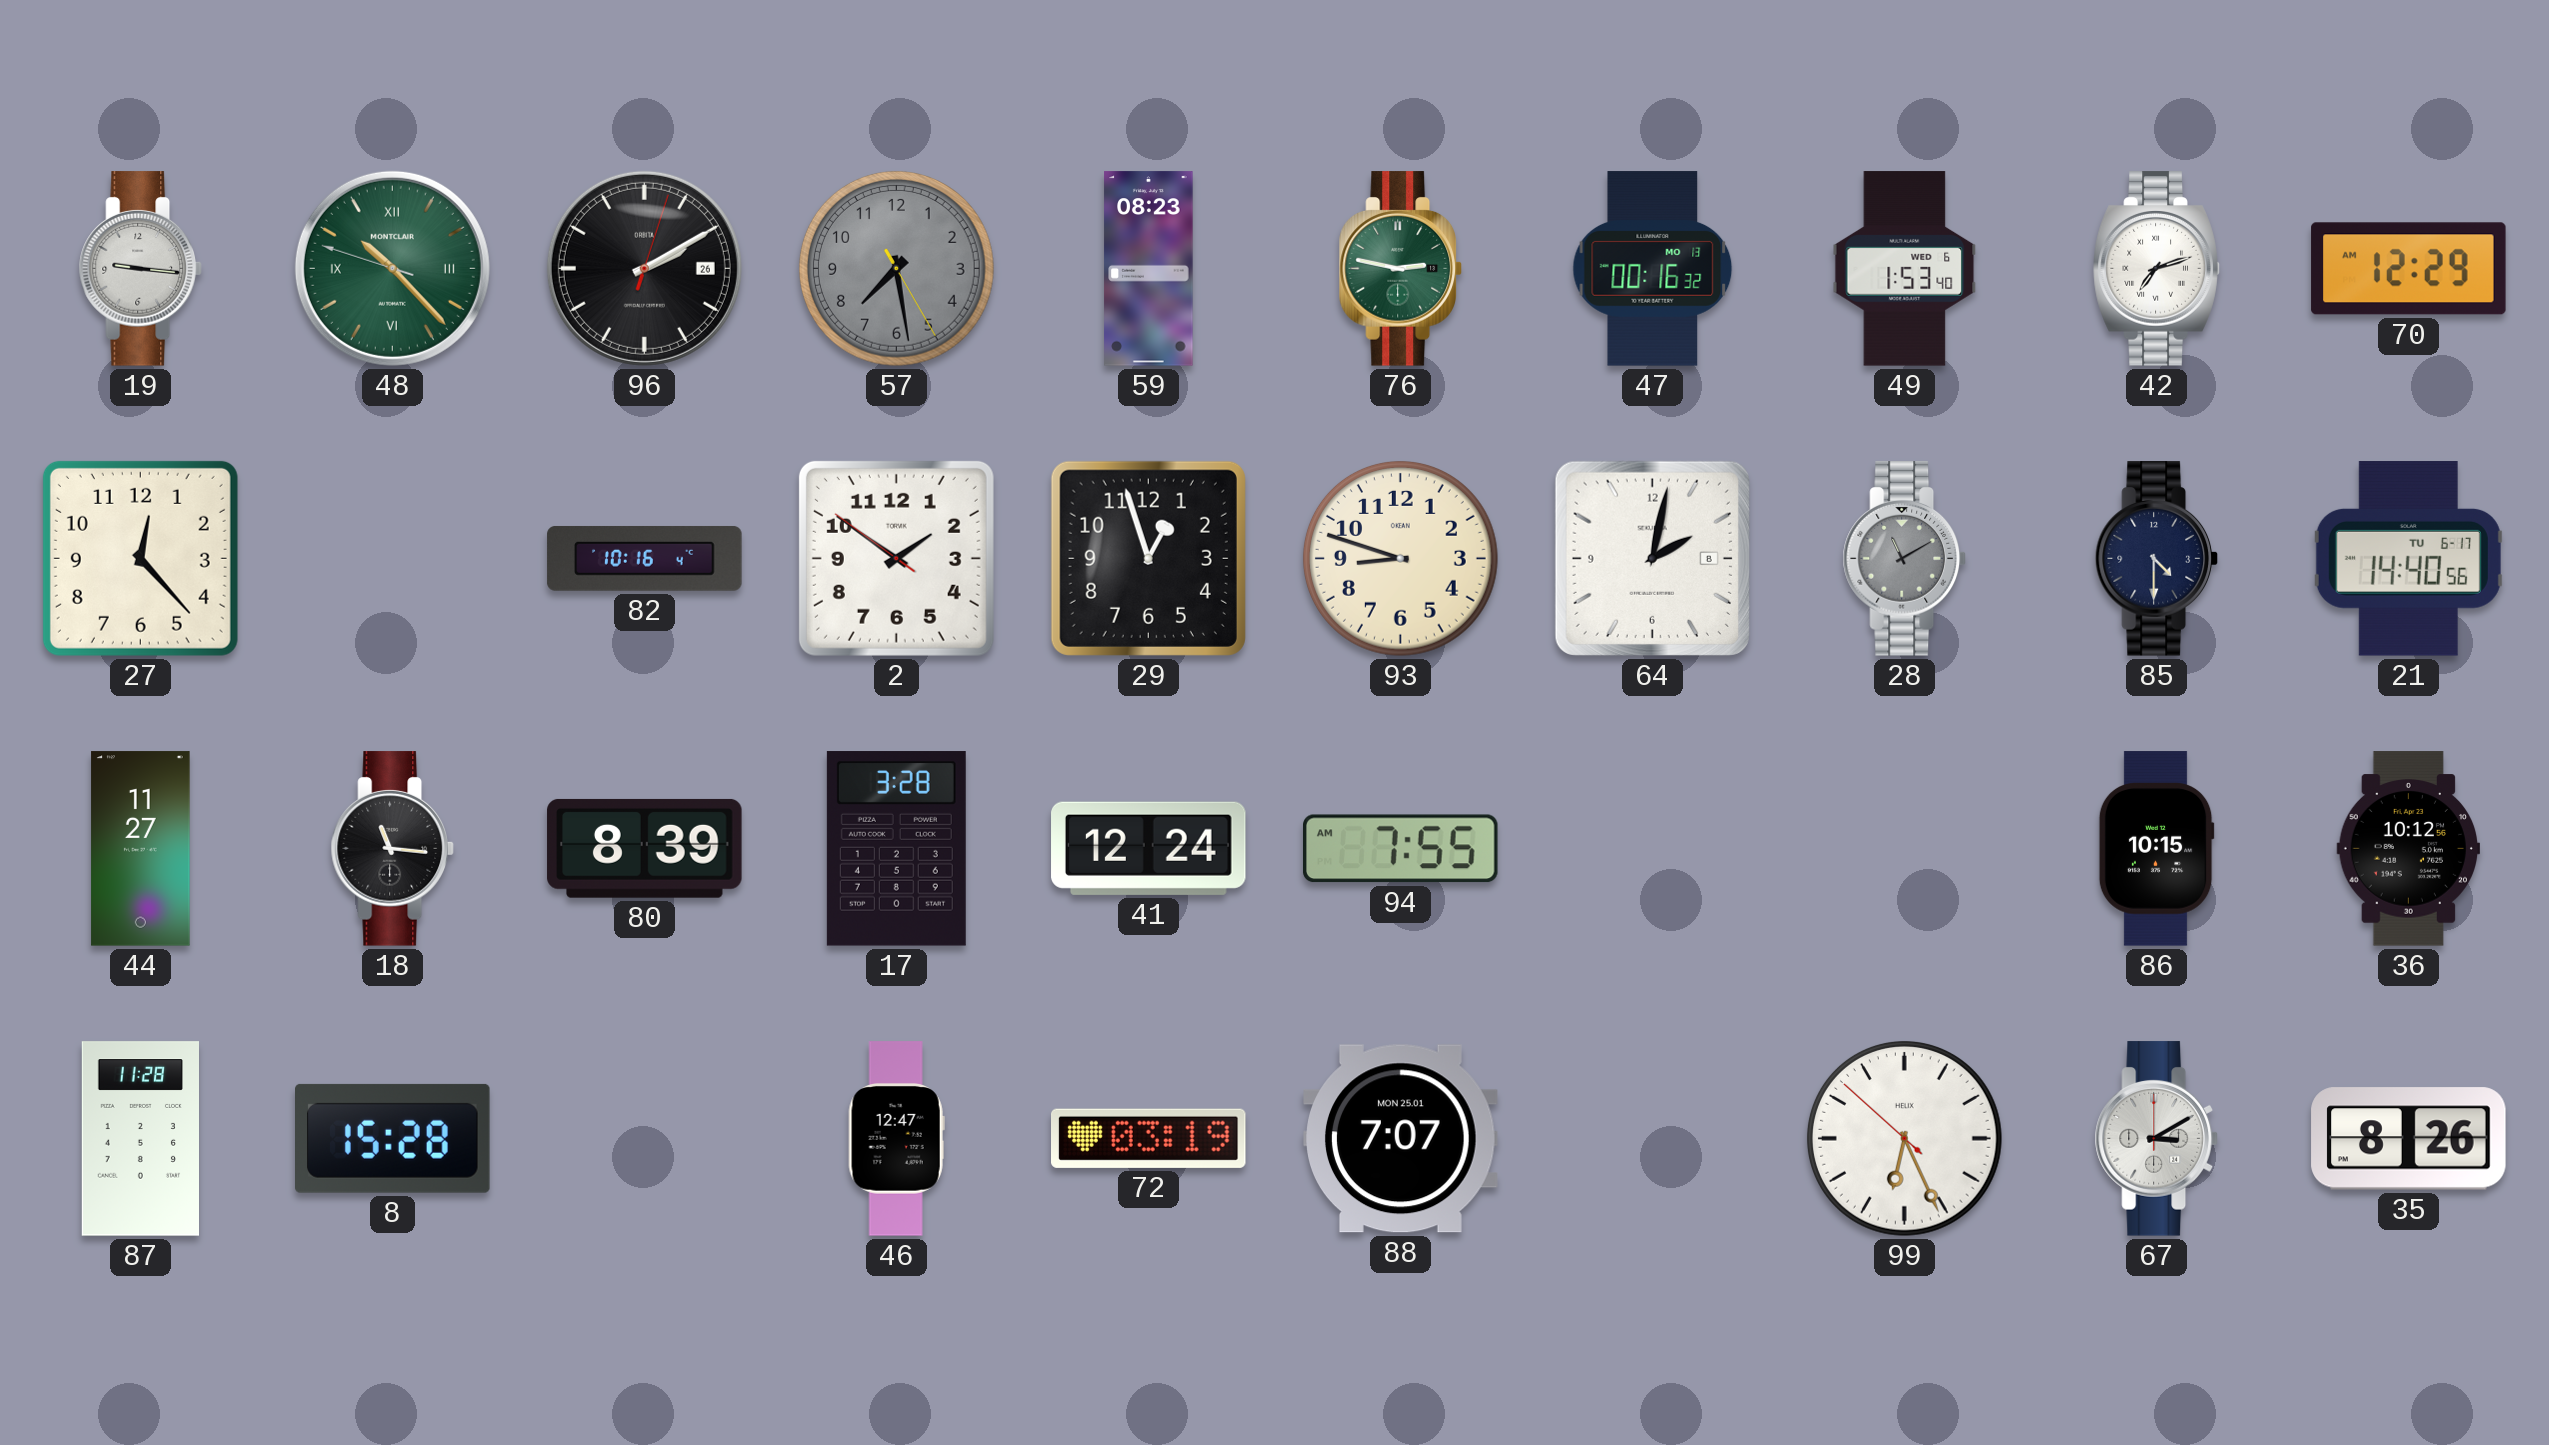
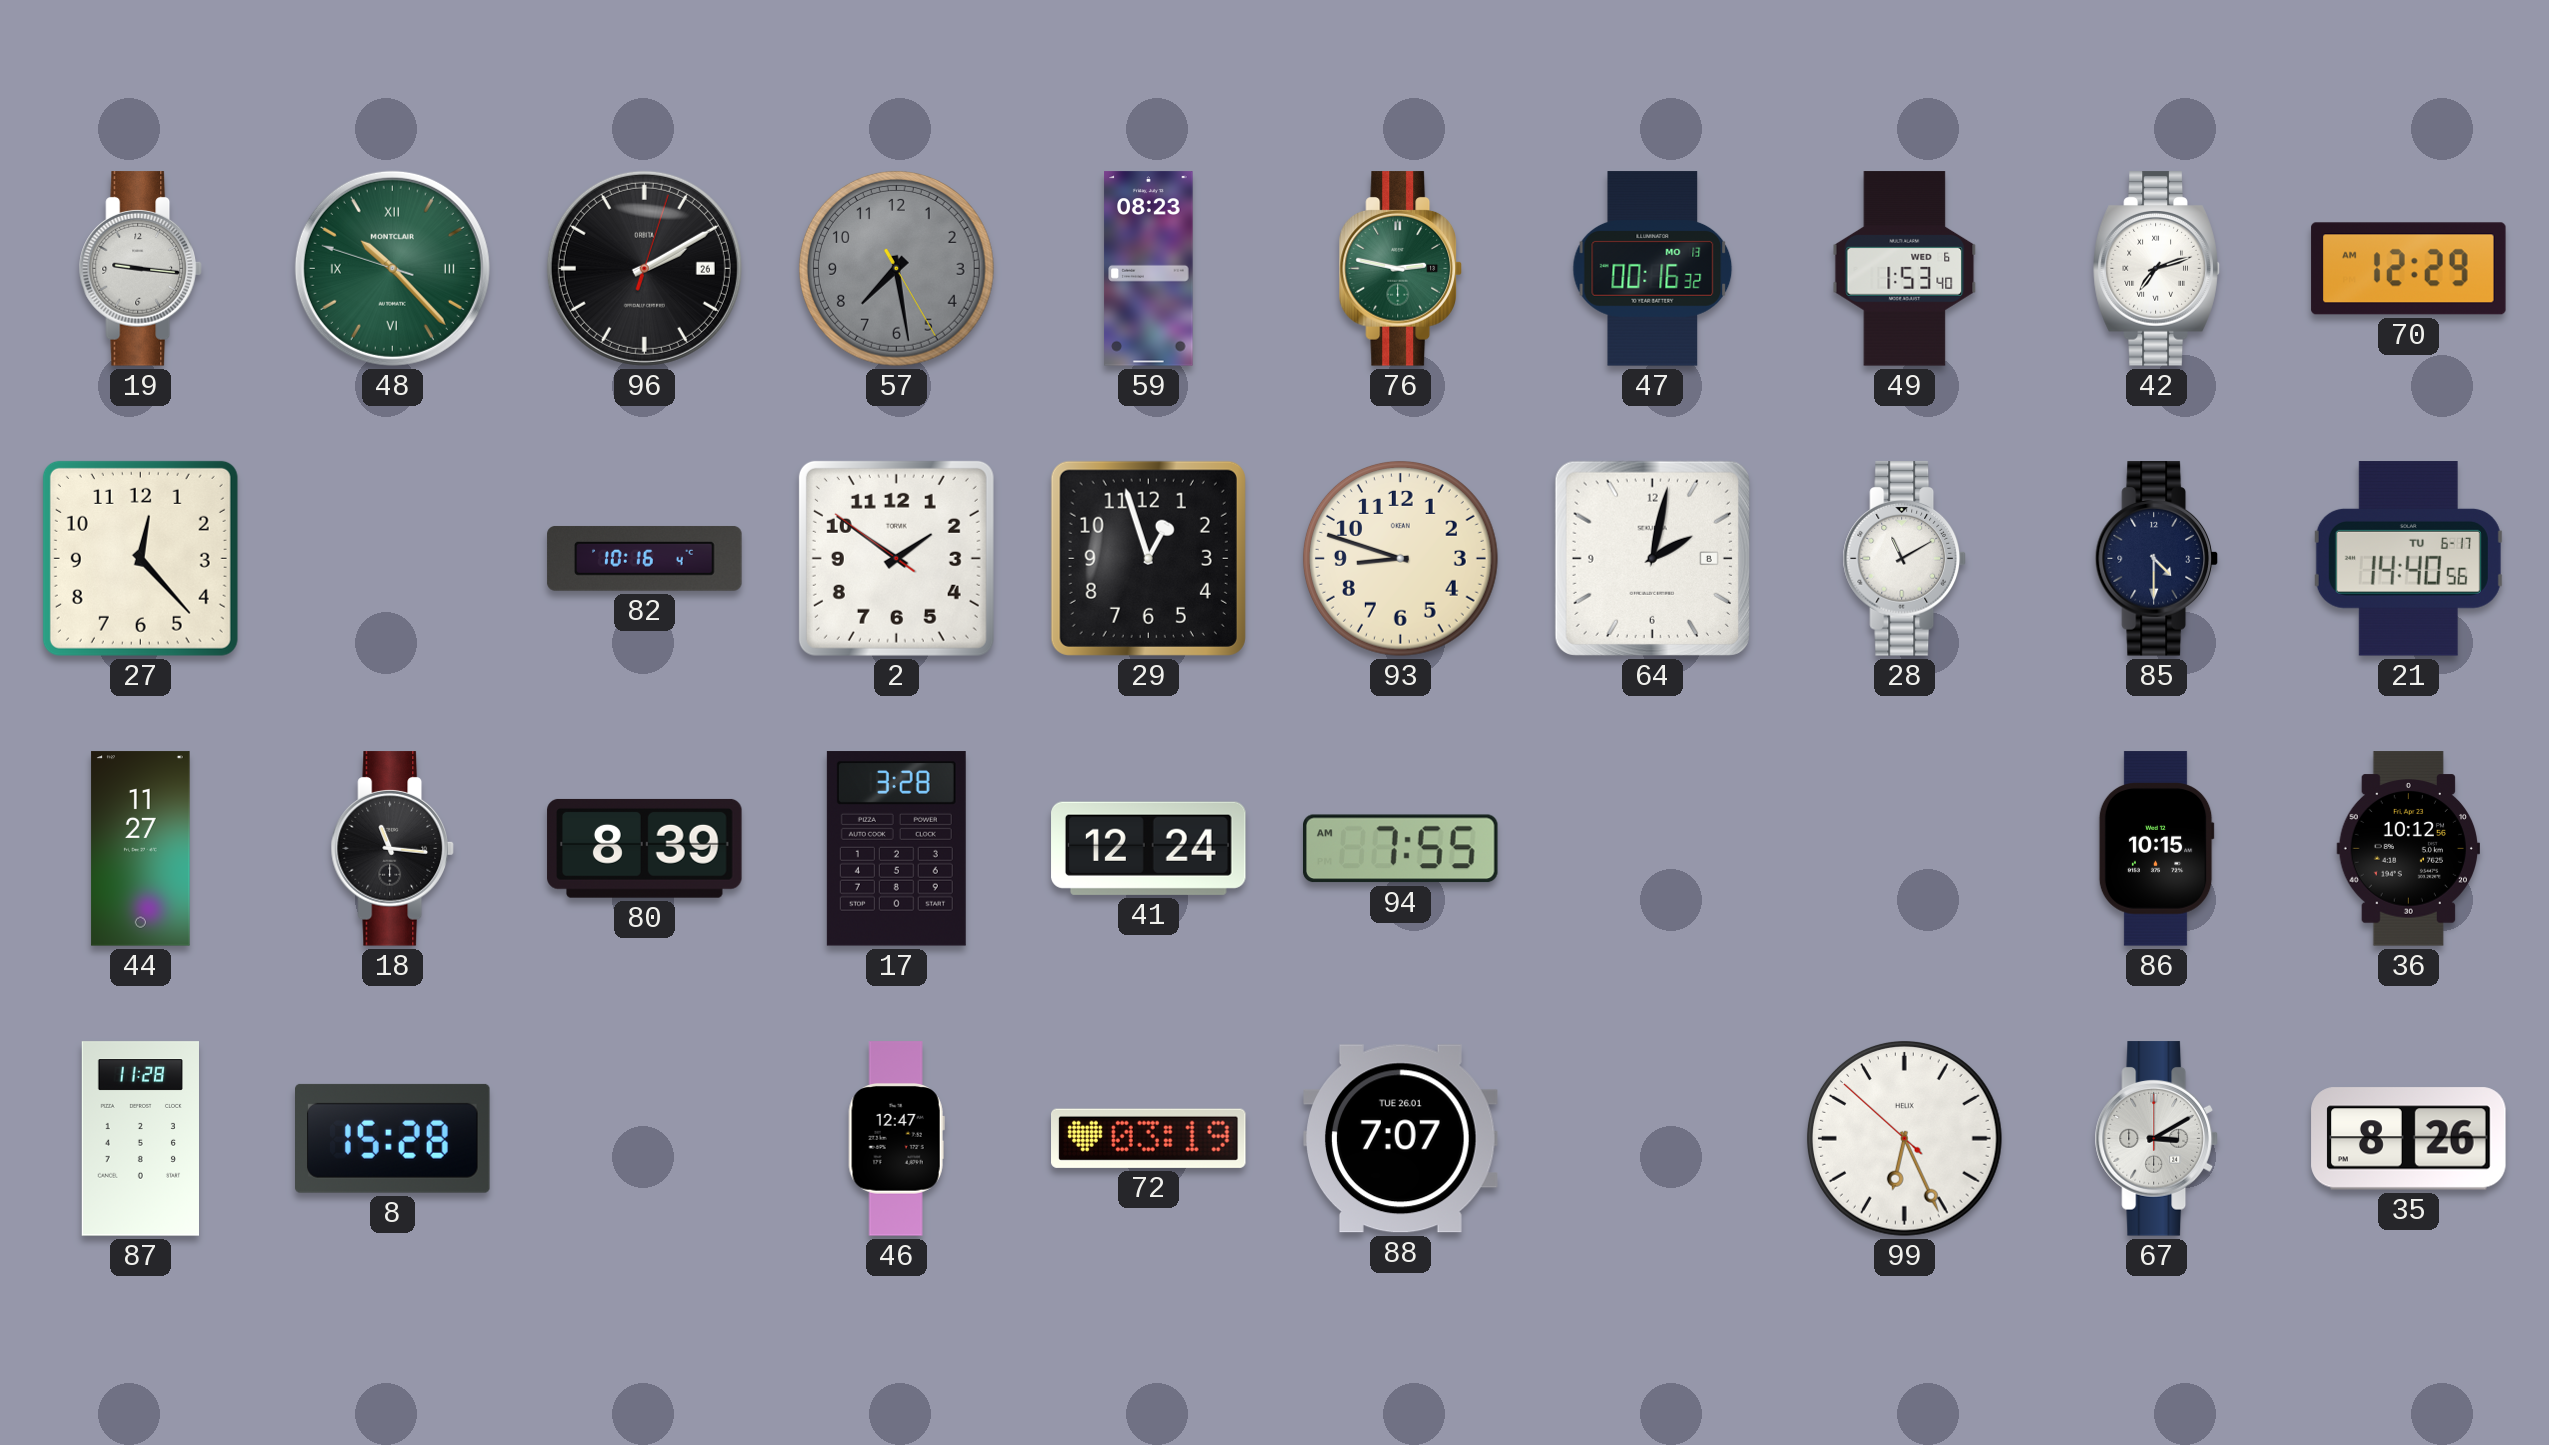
28 dial: grey -> white
88 date: MON 25.01 -> TUE 26.01
